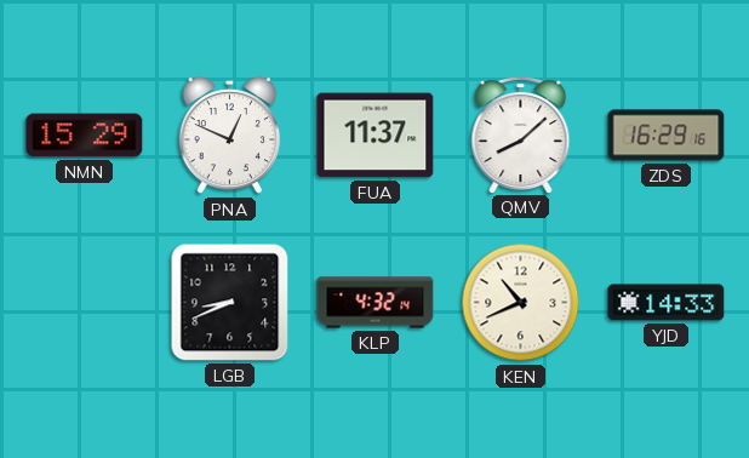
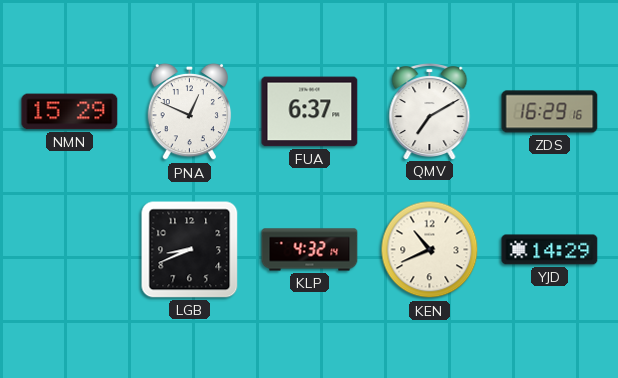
FUA: 11:37 -> 6:37
QMV: 8:08 -> 7:10
YJD: 14:33 -> 14:29
